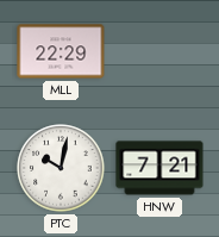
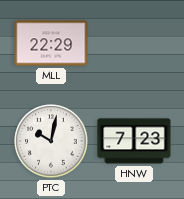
HNW: 7:21 -> 7:23
